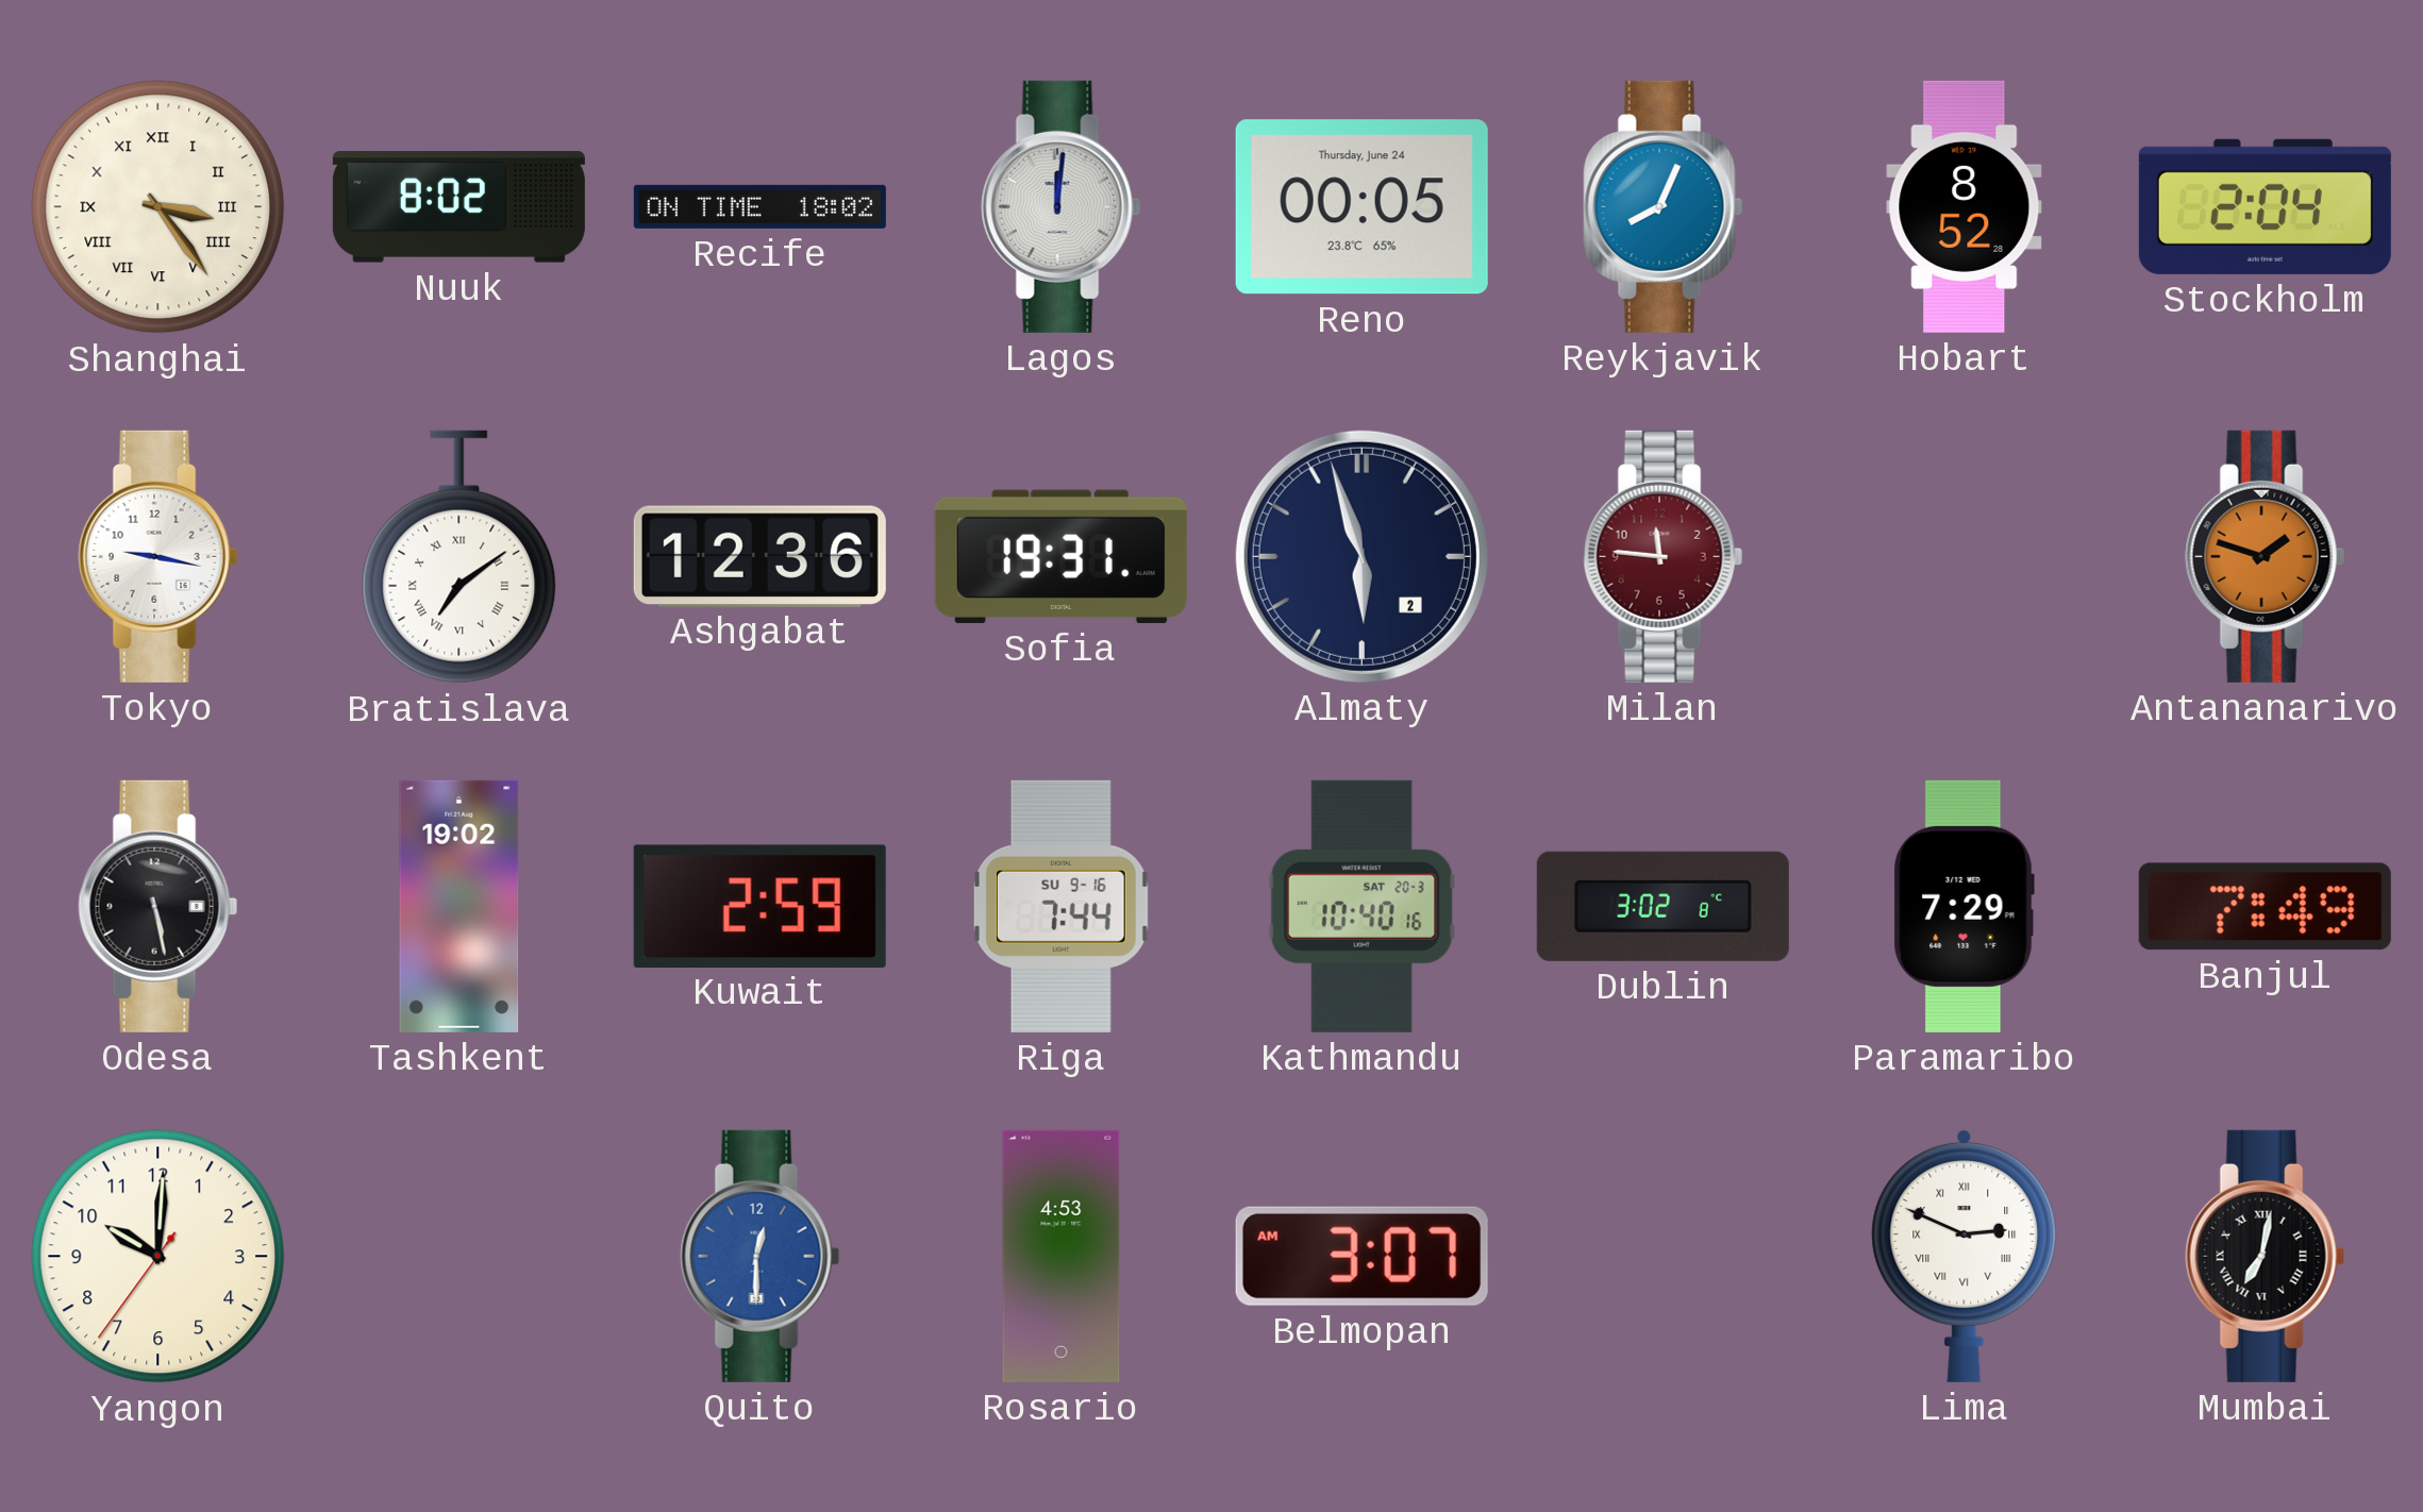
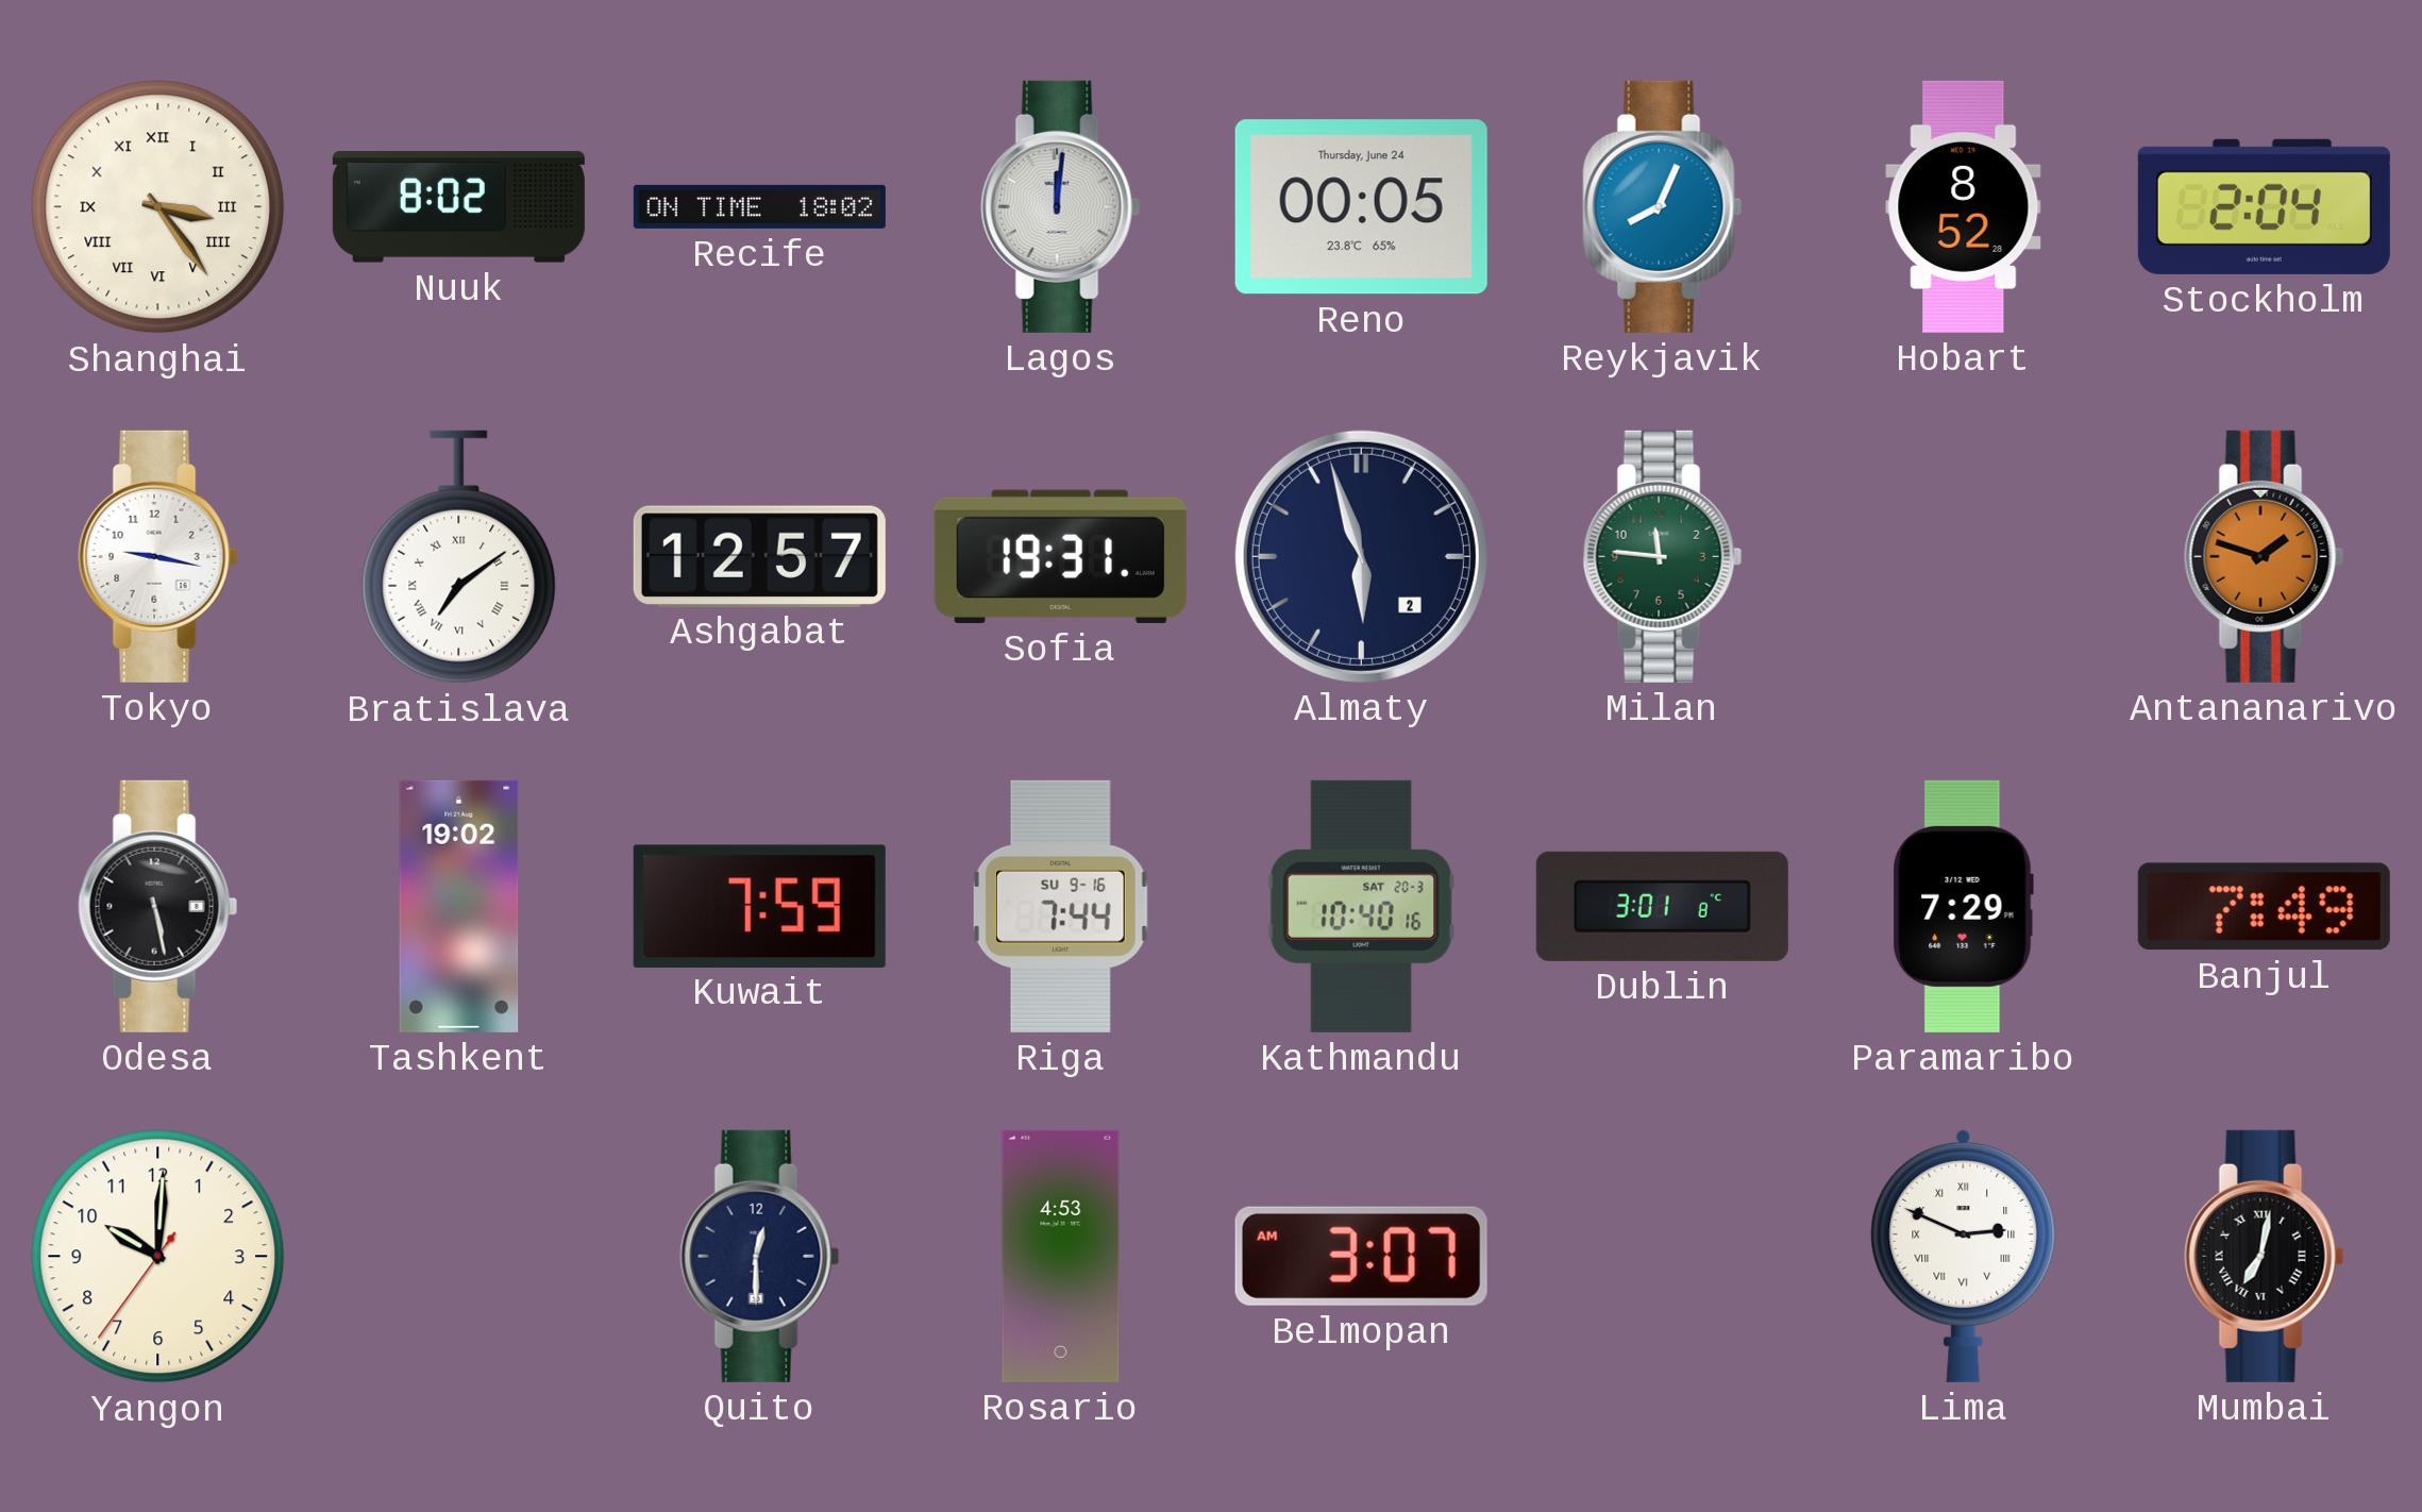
Ashgabat: 12:36 -> 12:57
Milan dial: burgundy -> green
Kuwait: 2:59 -> 7:59
Dublin: 3:02 -> 3:01
Quito dial: blue -> navy
